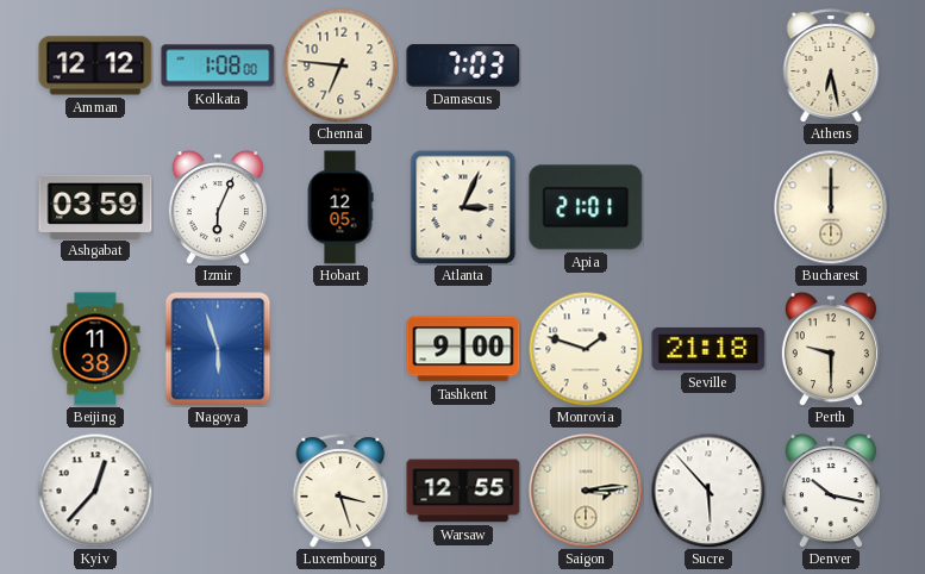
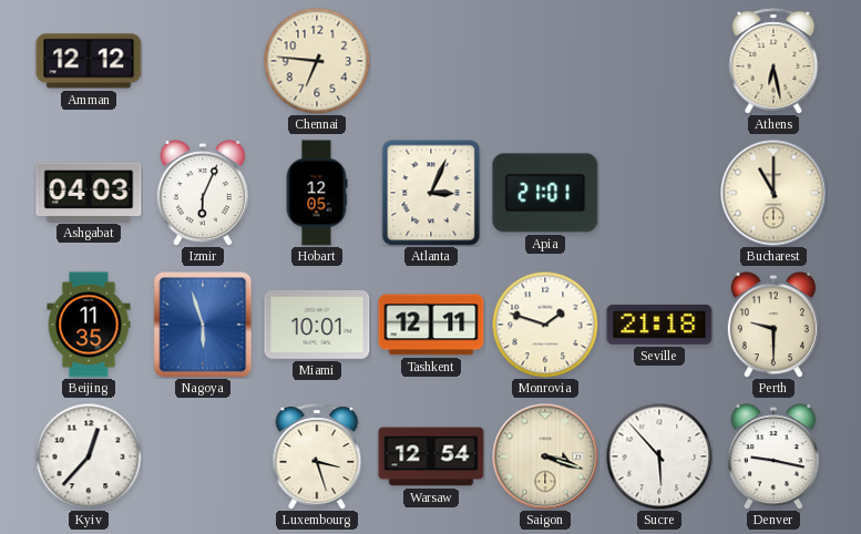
Kolkata: 1:08 -> none
Damascus: 7:03 -> none
Ashgabat: 03:59 -> 04:03
Bucharest: 12:00 -> 11:00
Beijing: 11:38 -> 11:35
Miami: none -> 10:01
Tashkent: 9:00 -> 12:11
Warsaw: 12:55 -> 12:54
Saigon: 3:14 -> 3:18
Denver: 10:17 -> 9:17
